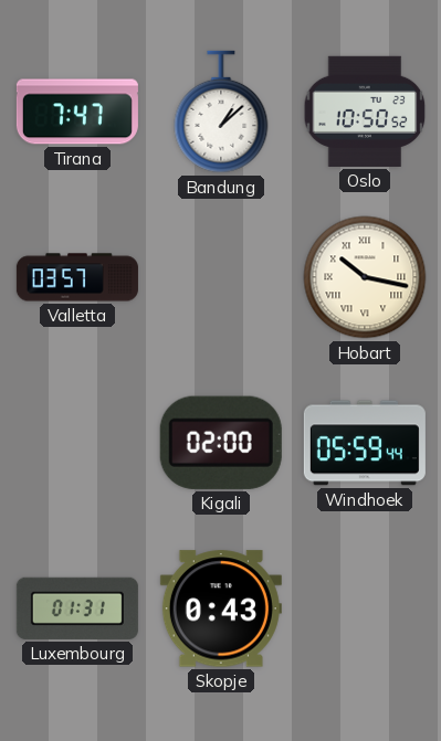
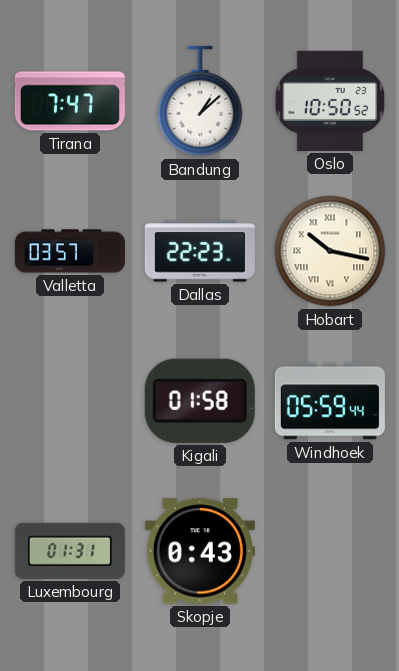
Dallas: none -> 22:23
Kigali: 02:00 -> 01:58
